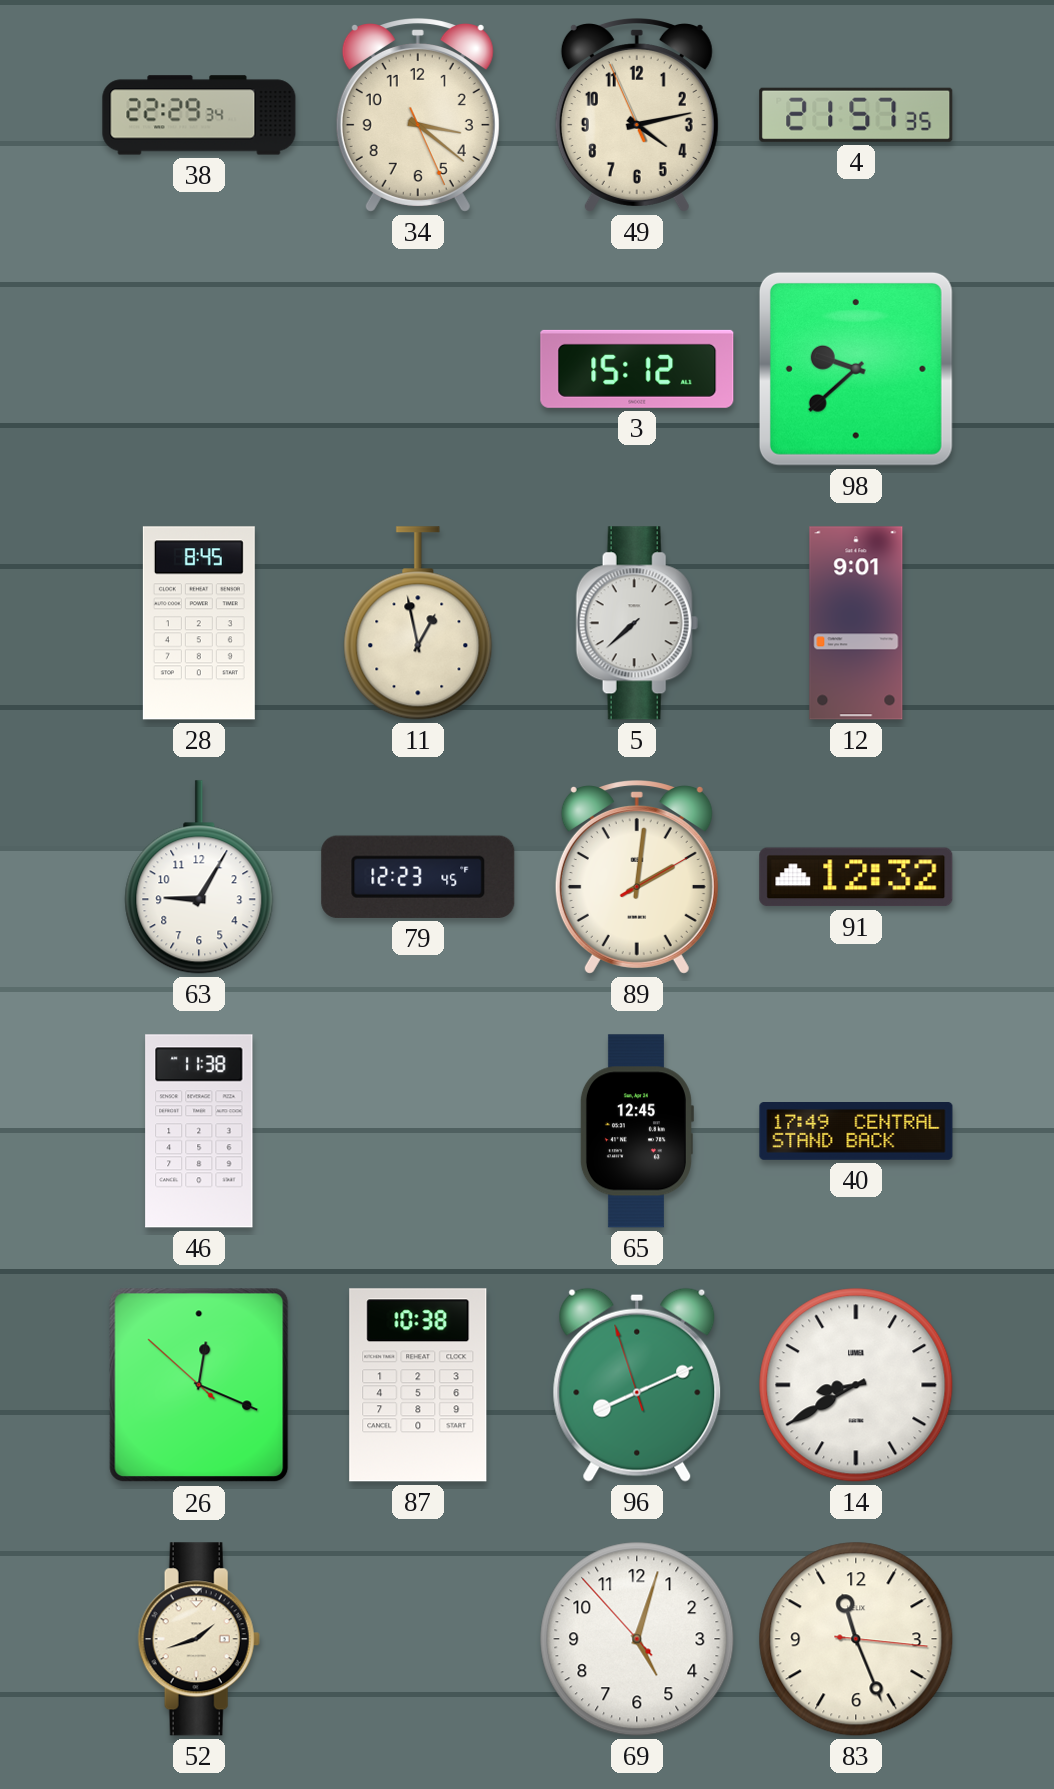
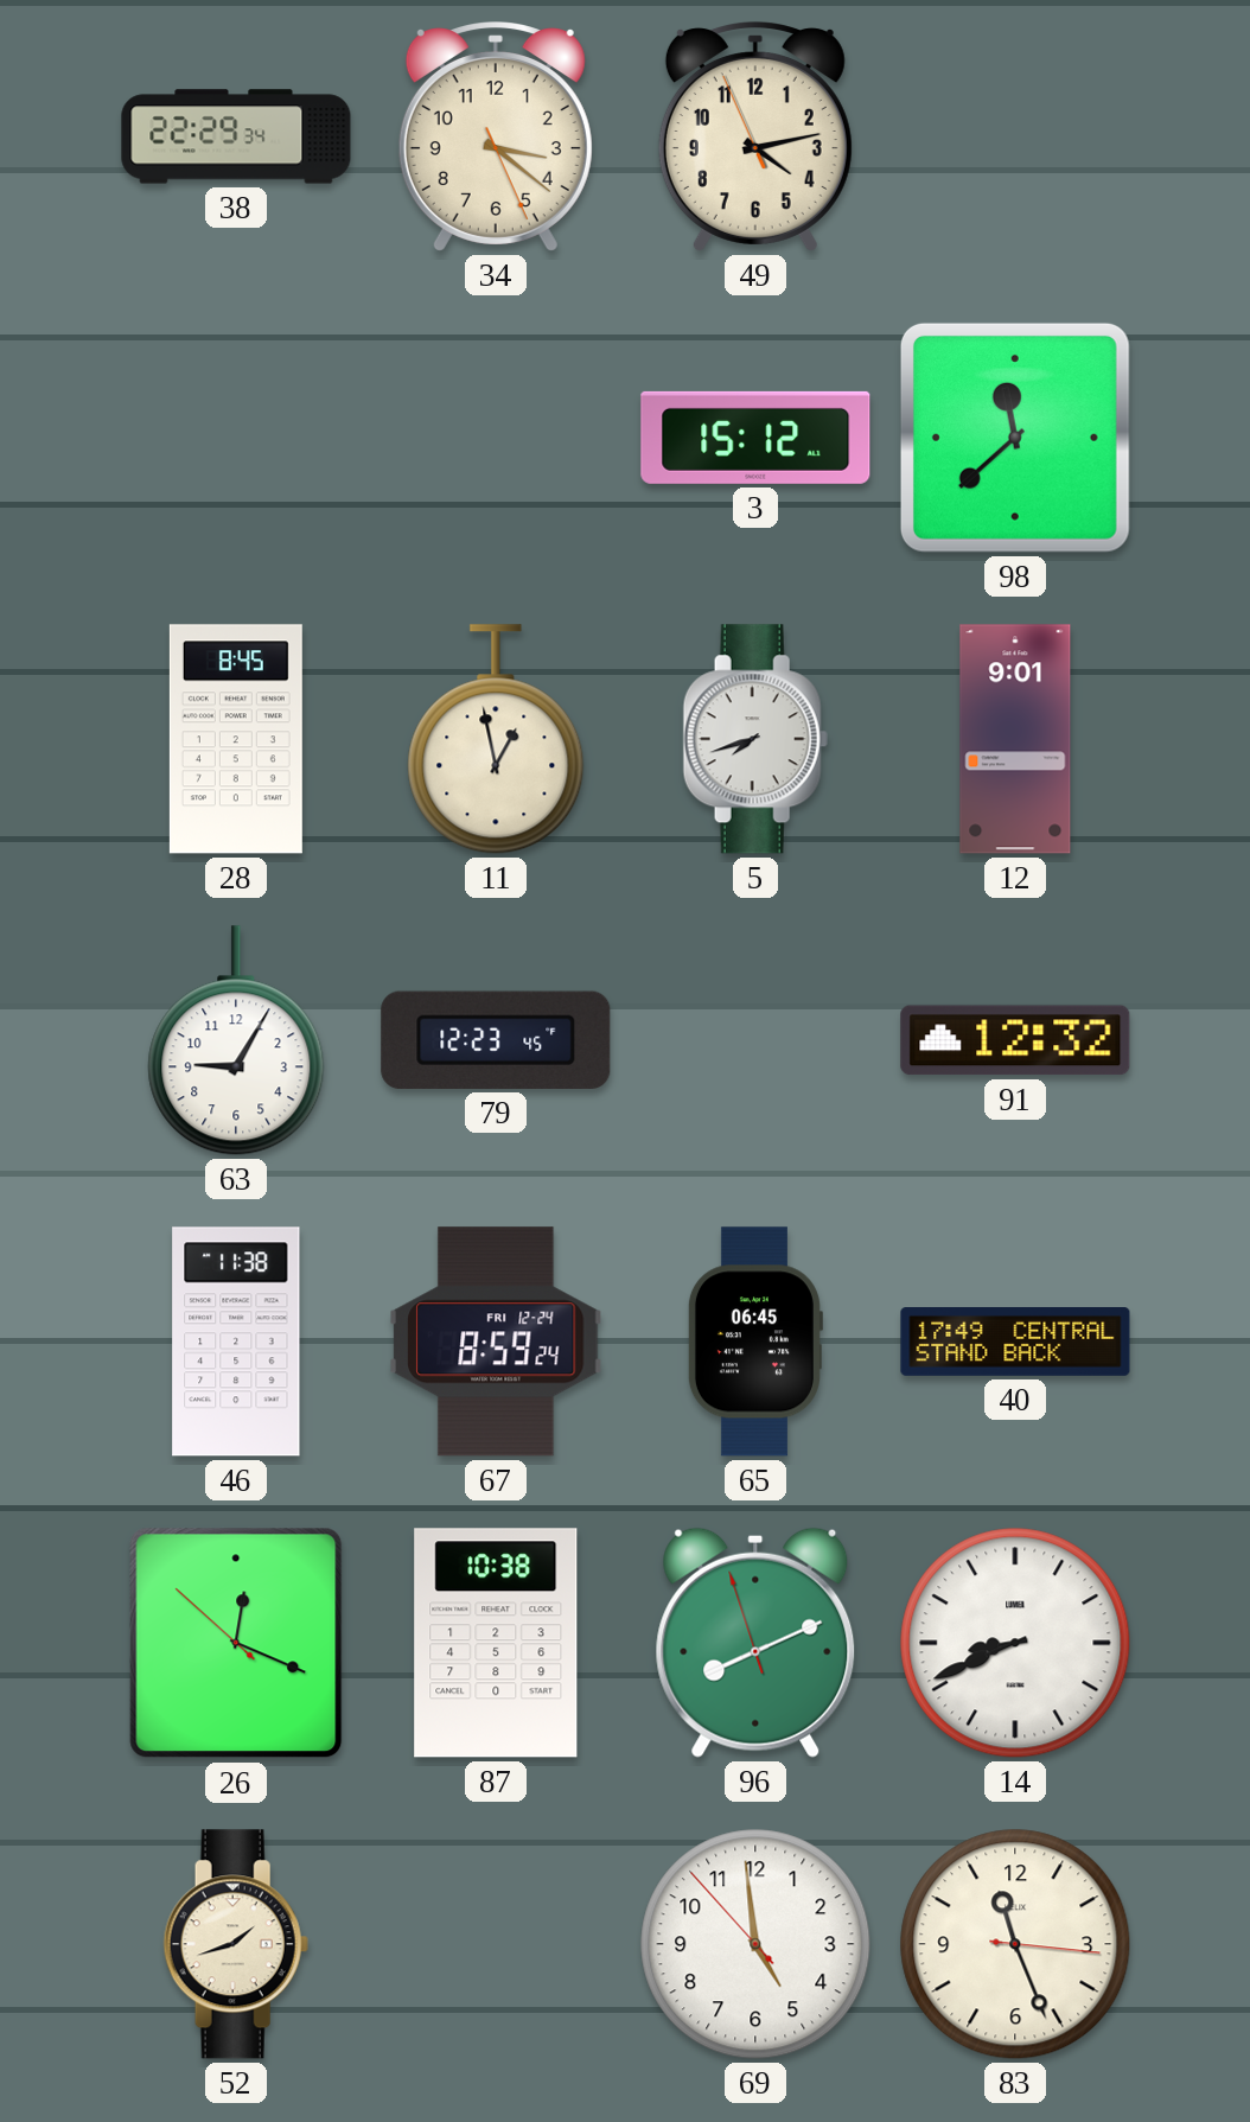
4: 21:57 -> none
98: 9:38 -> 11:38
5: 7:38 -> 7:42
89: 2:01 -> none
67: none -> 8:59
65: 12:45 -> 06:45
14: 8:40 -> 8:41
69: 5:02 -> 4:58
